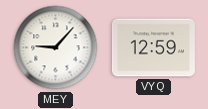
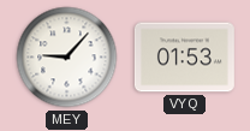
VYQ: 12:59 -> 01:53
